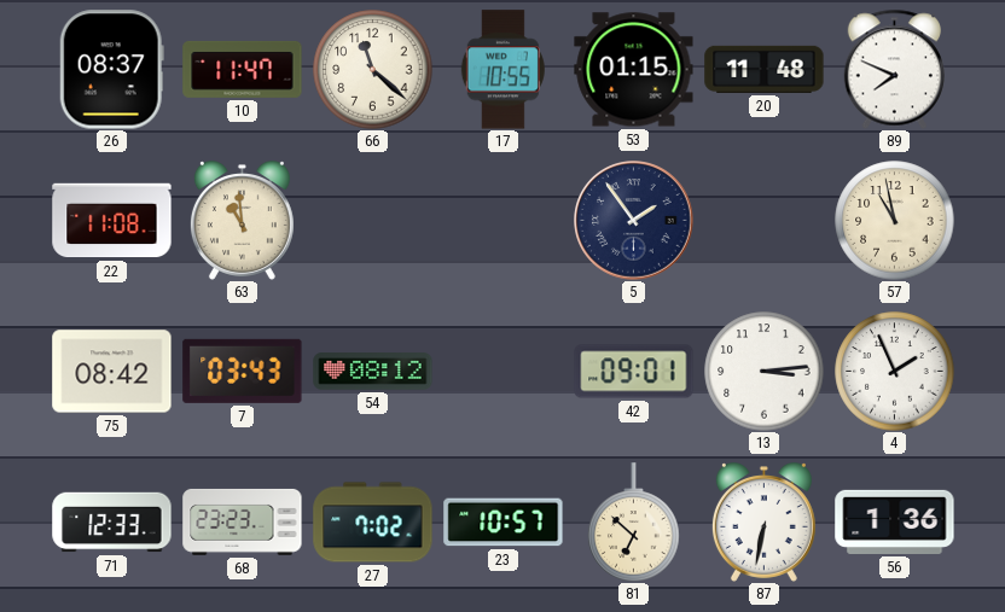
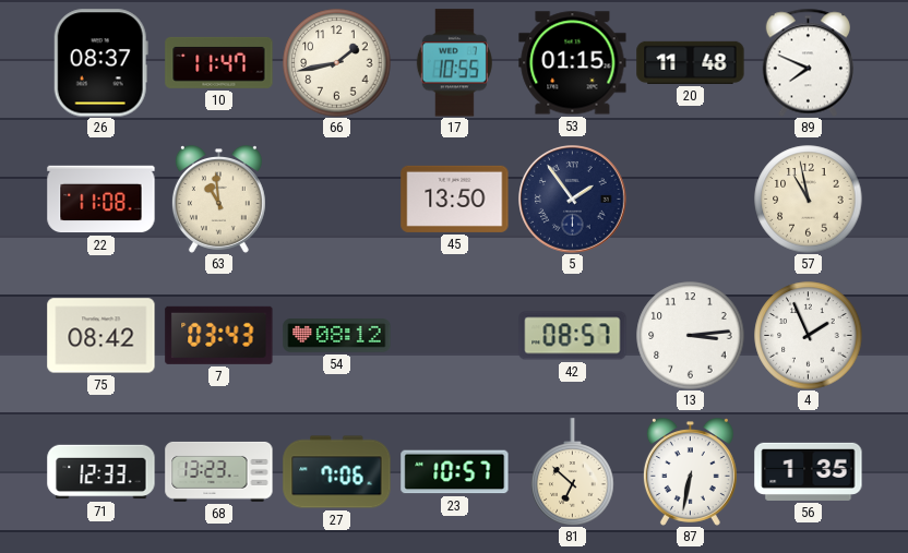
66: 11:22 -> 1:43
45: none -> 13:50
42: 09:01 -> 08:57
68: 23:23 -> 13:23
27: 7:02 -> 7:06
56: 1:36 -> 1:35
